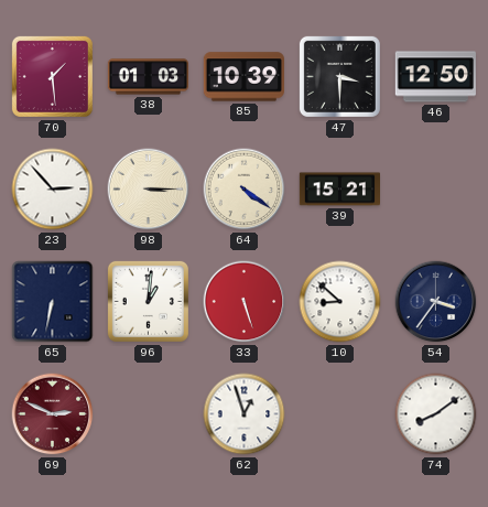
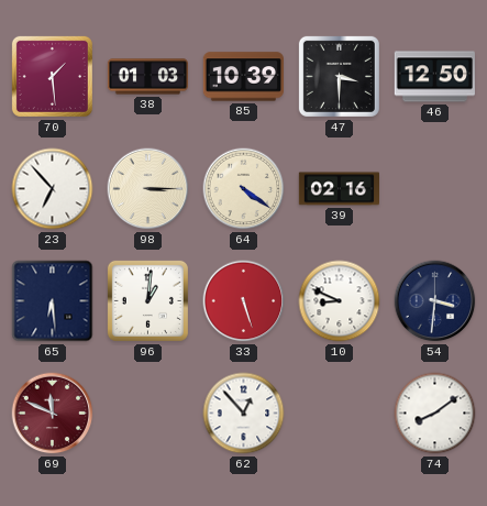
23: 2:53 -> 6:53
39: 15:21 -> 02:16
65: 6:32 -> 6:29
10: 8:52 -> 8:49
54: 3:36 -> 3:31
69: 2:49 -> 11:49
62: 12:57 -> 12:53
